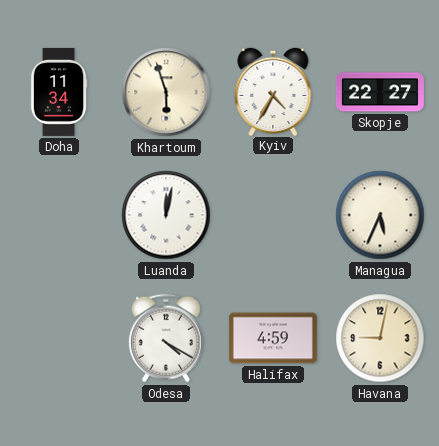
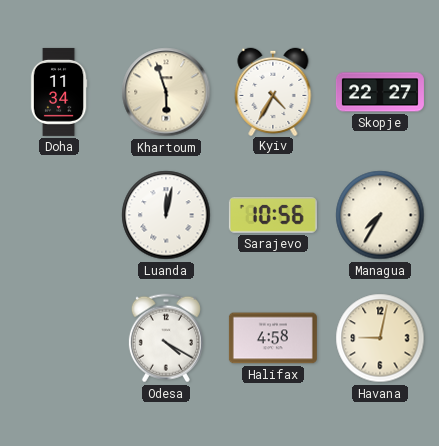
Sarajevo: none -> 10:56
Managua: 5:34 -> 7:35
Halifax: 4:59 -> 4:58
